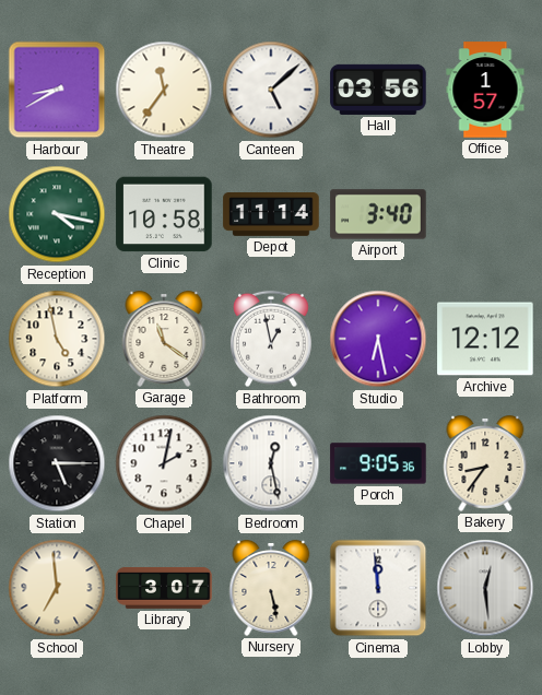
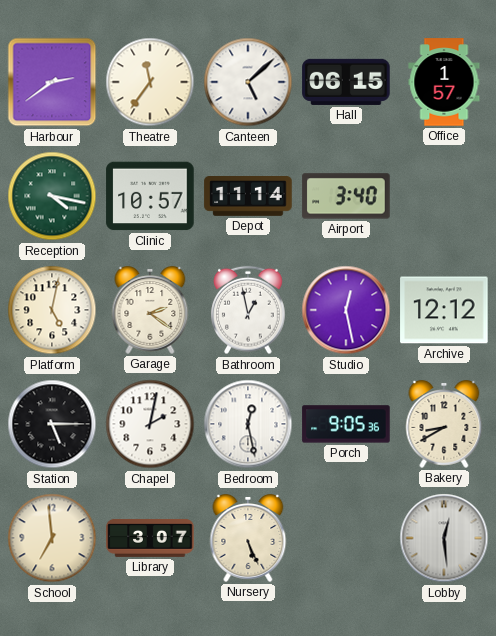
Harbour: 8:40 -> 2:39
Hall: 03:56 -> 06:15
Clinic: 10:58 -> 10:57
Platform: 4:58 -> 5:02
Garage: 11:21 -> 2:21
Studio: 6:28 -> 12:28
Bakery: 8:36 -> 8:40
Nursery: 5:28 -> 5:26
Cinema: 11:59 -> none
